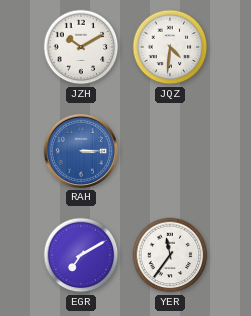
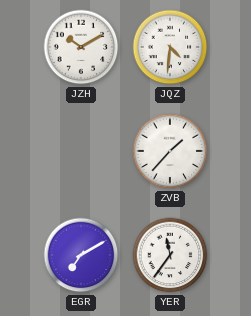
RAH: 3:15 -> none
ZVB: none -> 1:37
